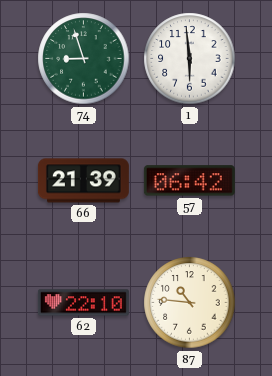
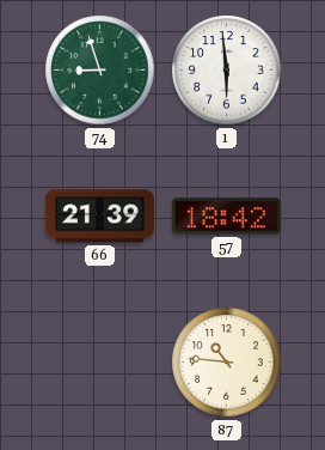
57: 06:42 -> 18:42
62: 22:10 -> none
